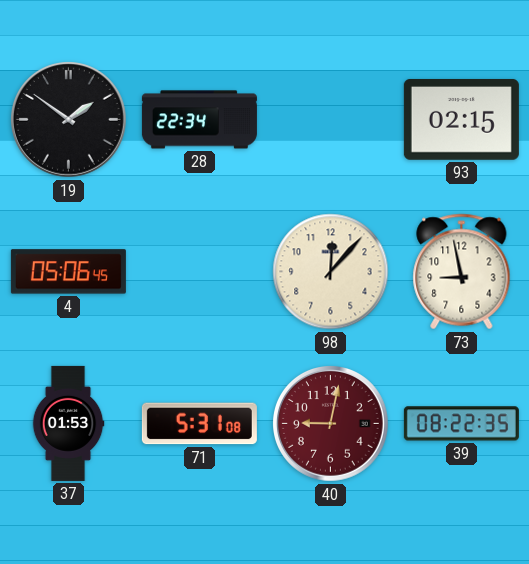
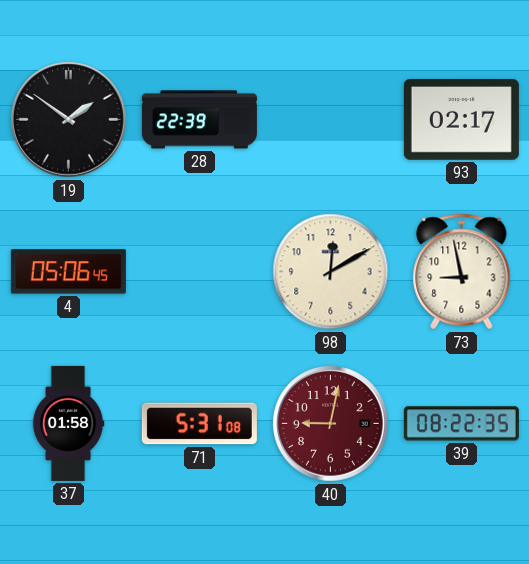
28: 22:34 -> 22:39
93: 02:15 -> 02:17
98: 12:07 -> 12:10
37: 01:53 -> 01:58
